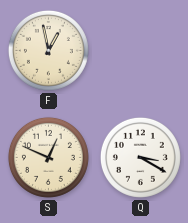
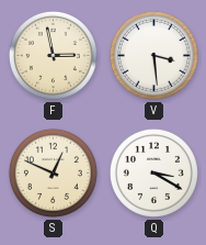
F: 12:58 -> 2:58
V: none -> 3:29
